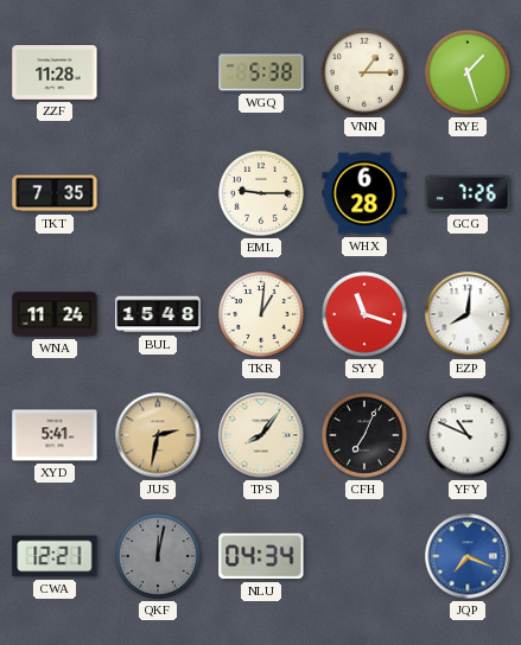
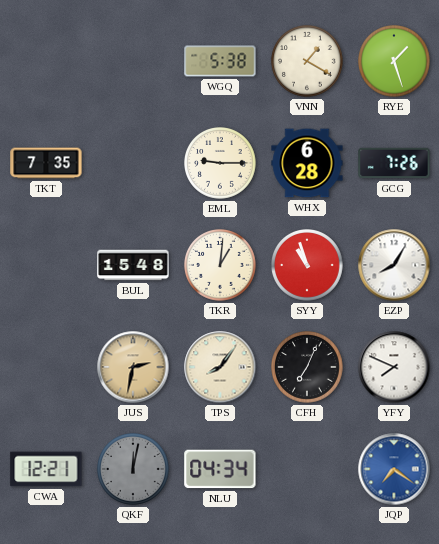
ZZF: 11:28 -> none
VNN: 1:15 -> 1:20
WNA: 11:24 -> none
SYY: 11:18 -> 10:57
EZP: 8:01 -> 8:05
XYD: 5:41 -> none
YFY: 10:49 -> 7:49
JQP: 7:19 -> 7:21
